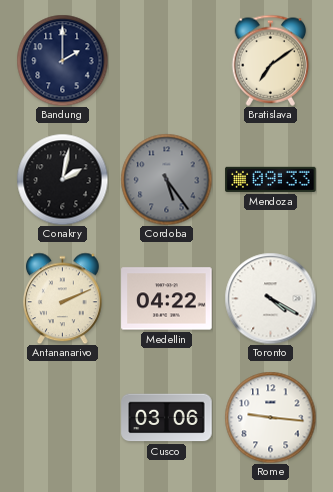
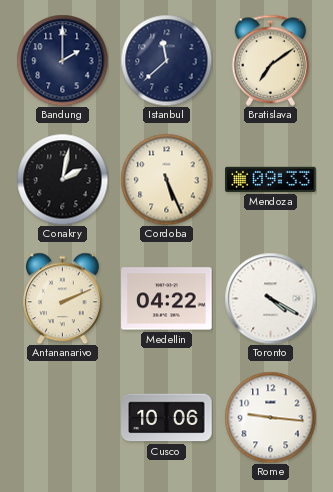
Istanbul: none -> 11:38
Cordoba: 5:24 -> 5:26
Cordoba dial: grey -> cream
Cusco: 03:06 -> 10:06
